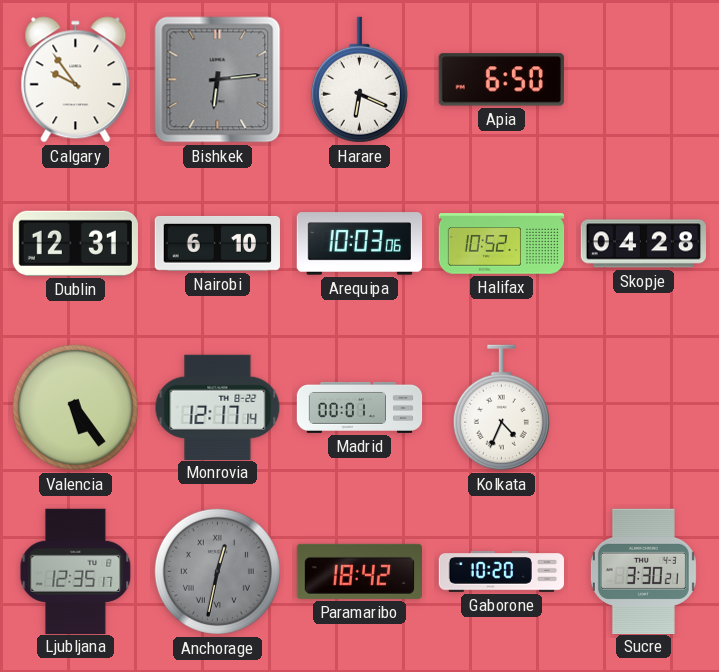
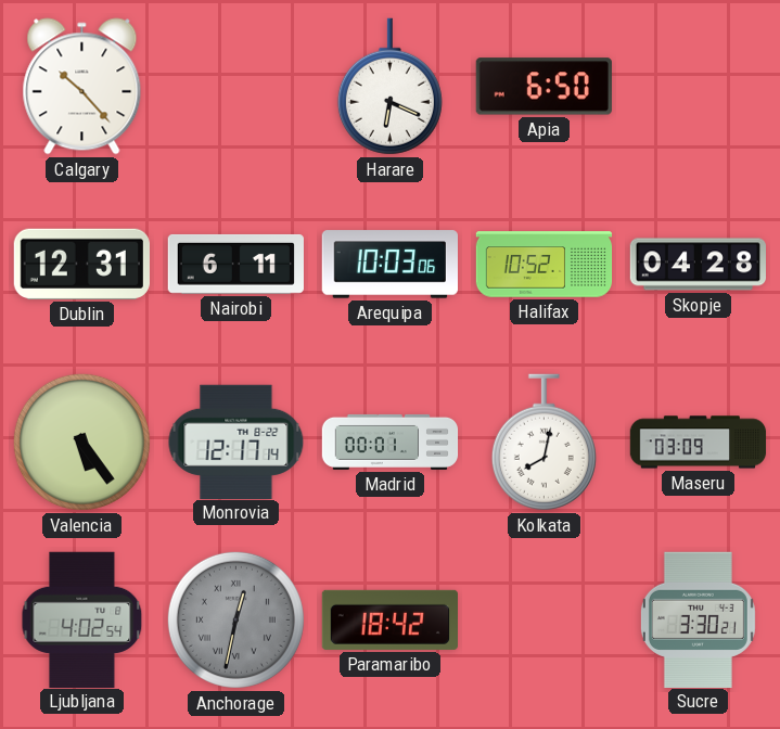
Calgary: 9:54 -> 10:23
Bishkek: 6:14 -> none
Nairobi: 6:10 -> 6:11
Kolkata: 4:34 -> 8:02
Maseru: none -> 03:09
Ljubljana: 12:35 -> 4:02
Gaborone: 10:20 -> none
